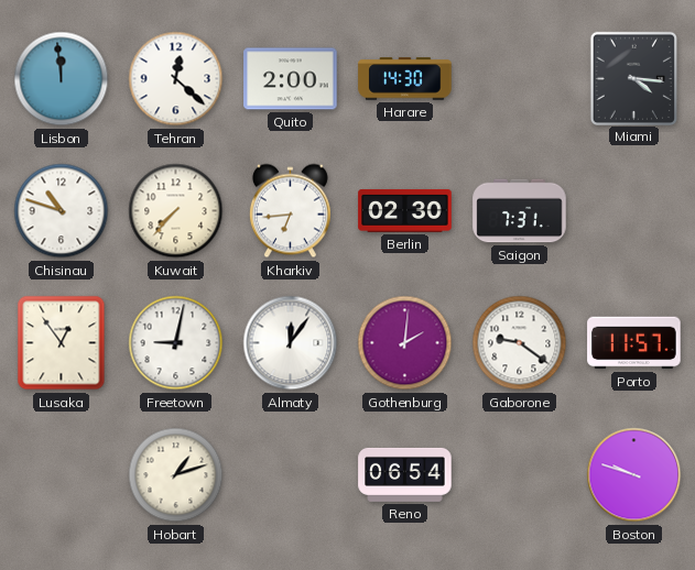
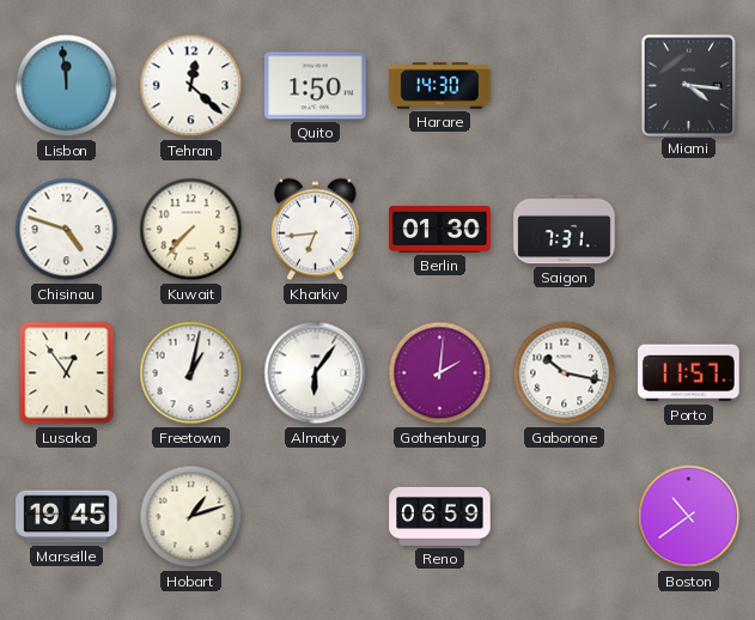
Quito: 2:00 -> 1:50
Chisinau: 10:48 -> 4:48
Berlin: 02:30 -> 01:30
Freetown: 9:02 -> 1:02
Almaty: 12:06 -> 6:06
Gaborone: 9:21 -> 10:17
Marseille: none -> 19:45
Reno: 06:54 -> 06:59
Boston: 9:48 -> 10:39
